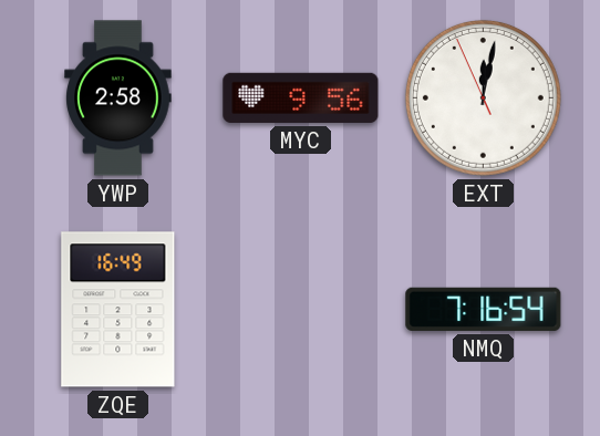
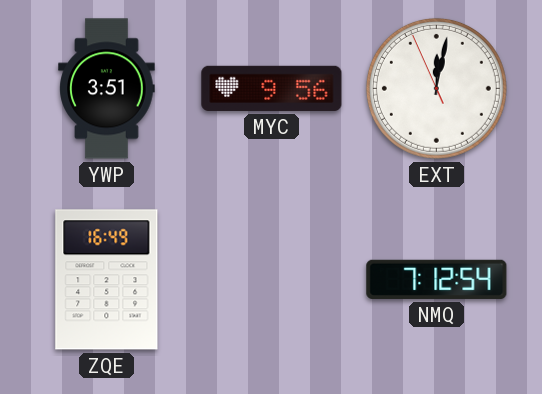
YWP: 2:58 -> 3:51
NMQ: 7:16 -> 7:12
